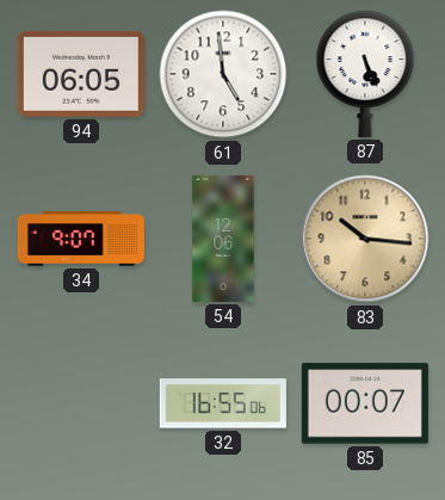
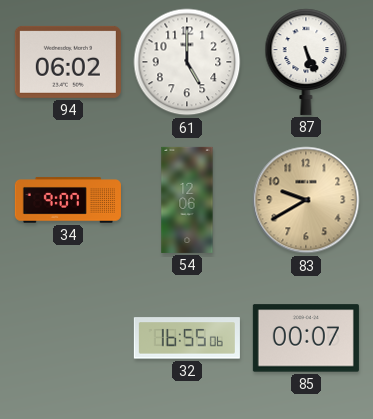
94: 06:05 -> 06:02
61: 4:59 -> 5:00
83: 10:16 -> 9:40
